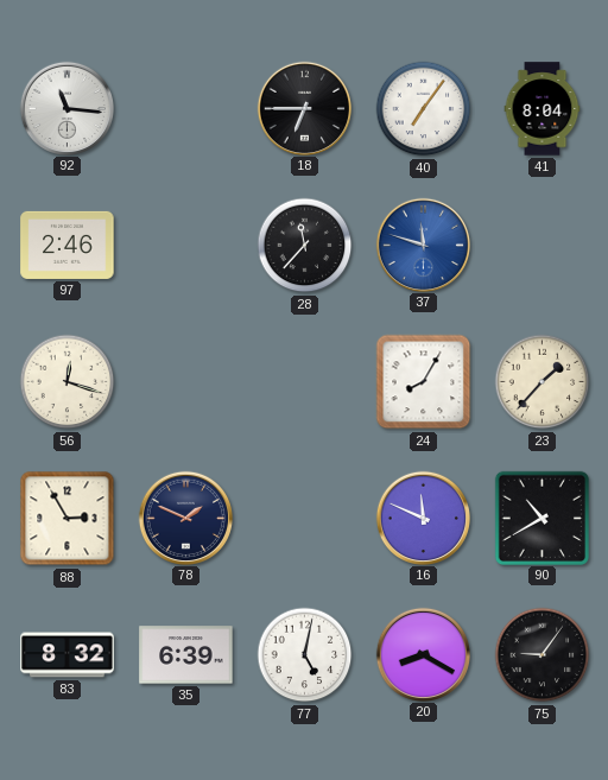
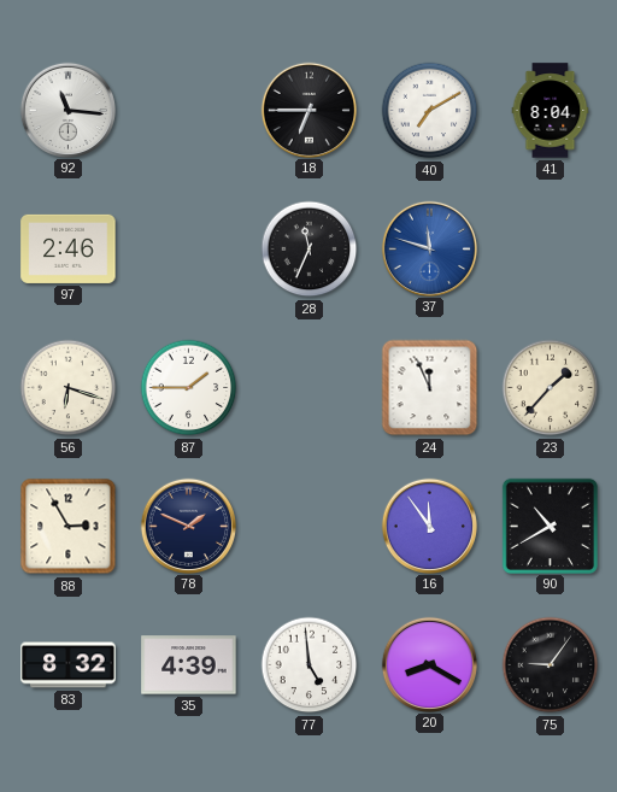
40: 7:06 -> 7:10
28: 11:37 -> 11:34
56: 12:18 -> 6:18
87: none -> 1:45
24: 8:05 -> 11:56
16: 11:49 -> 11:54
35: 6:39 -> 4:39
77: 5:02 -> 4:59
